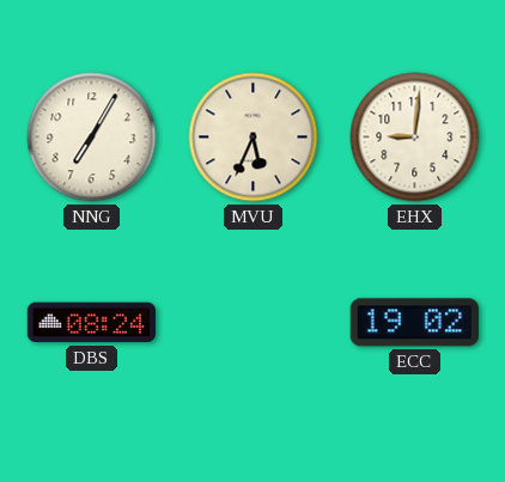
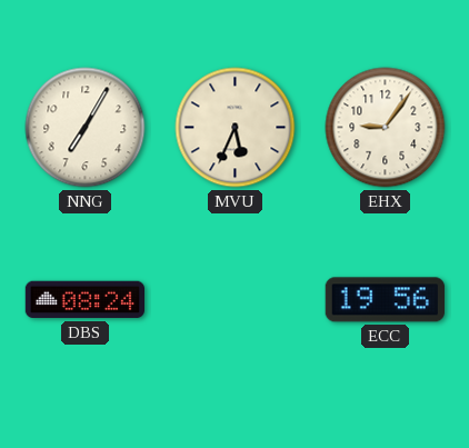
EHX: 9:01 -> 9:06
ECC: 19:02 -> 19:56
